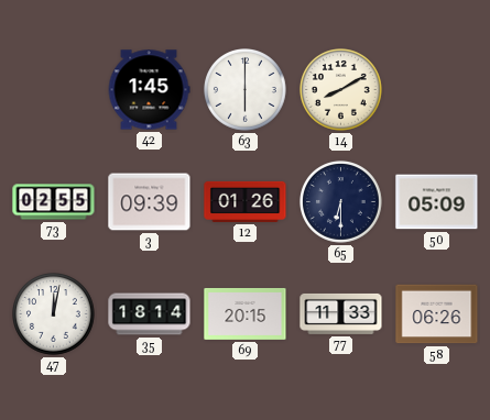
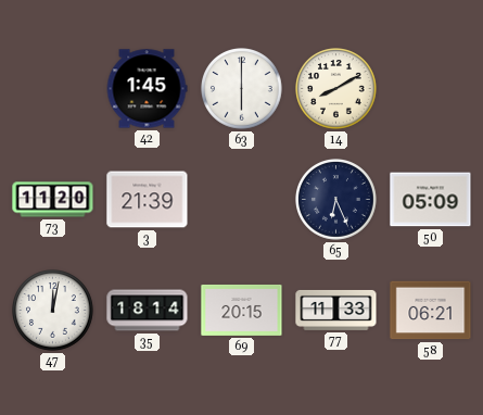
73: 02:55 -> 11:20
3: 09:39 -> 21:39
12: 01:26 -> none
65: 6:30 -> 6:26
58: 06:26 -> 06:21
